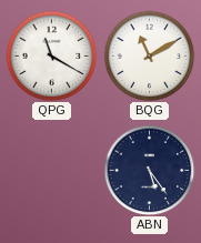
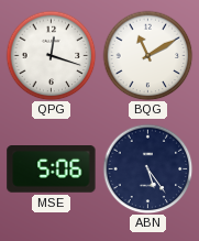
QPG: 11:20 -> 12:18
MSE: none -> 5:06
